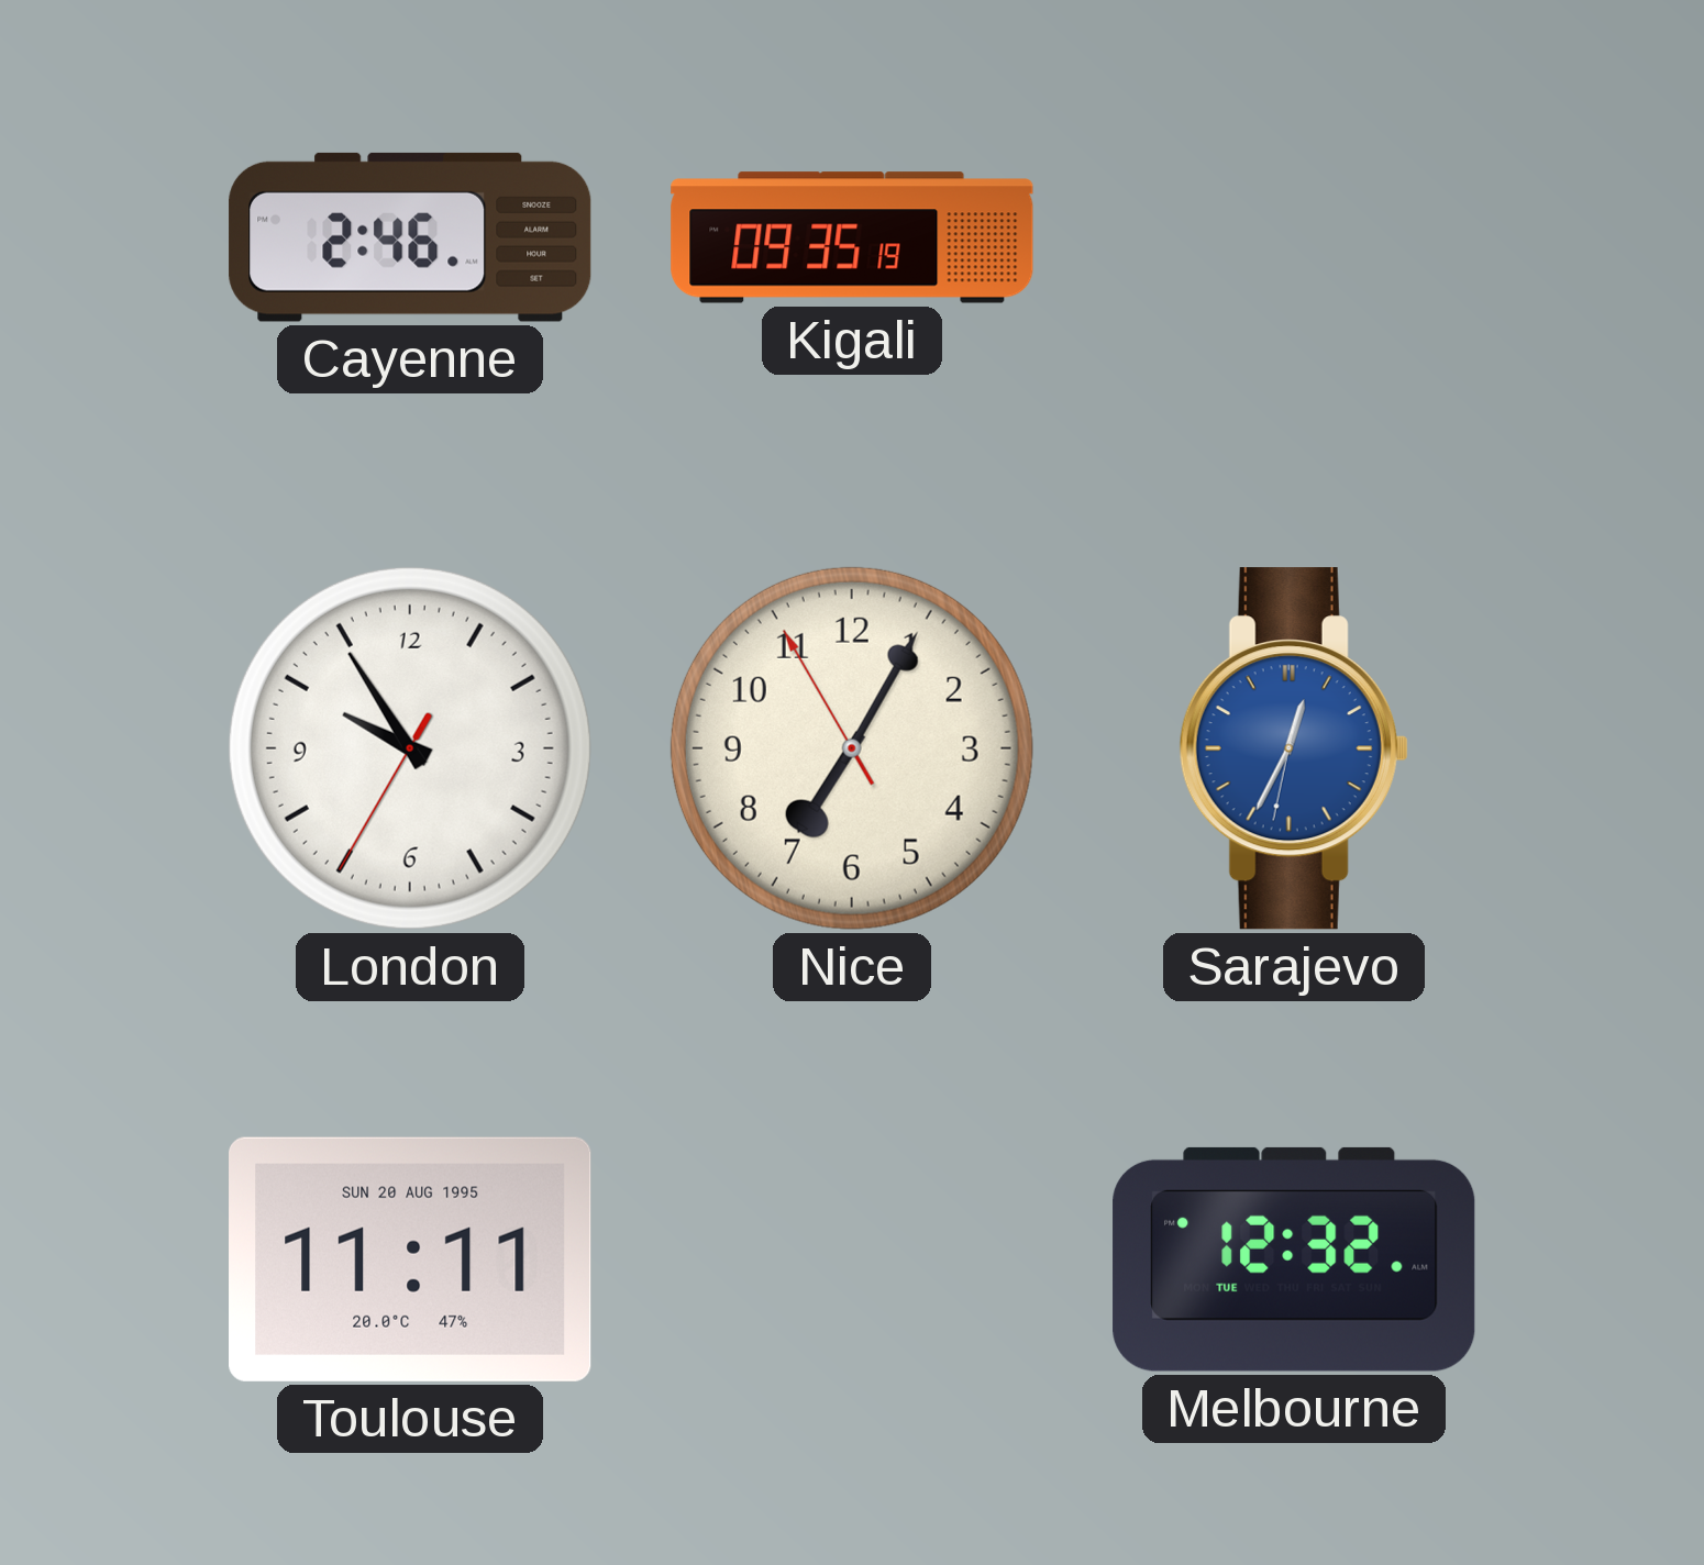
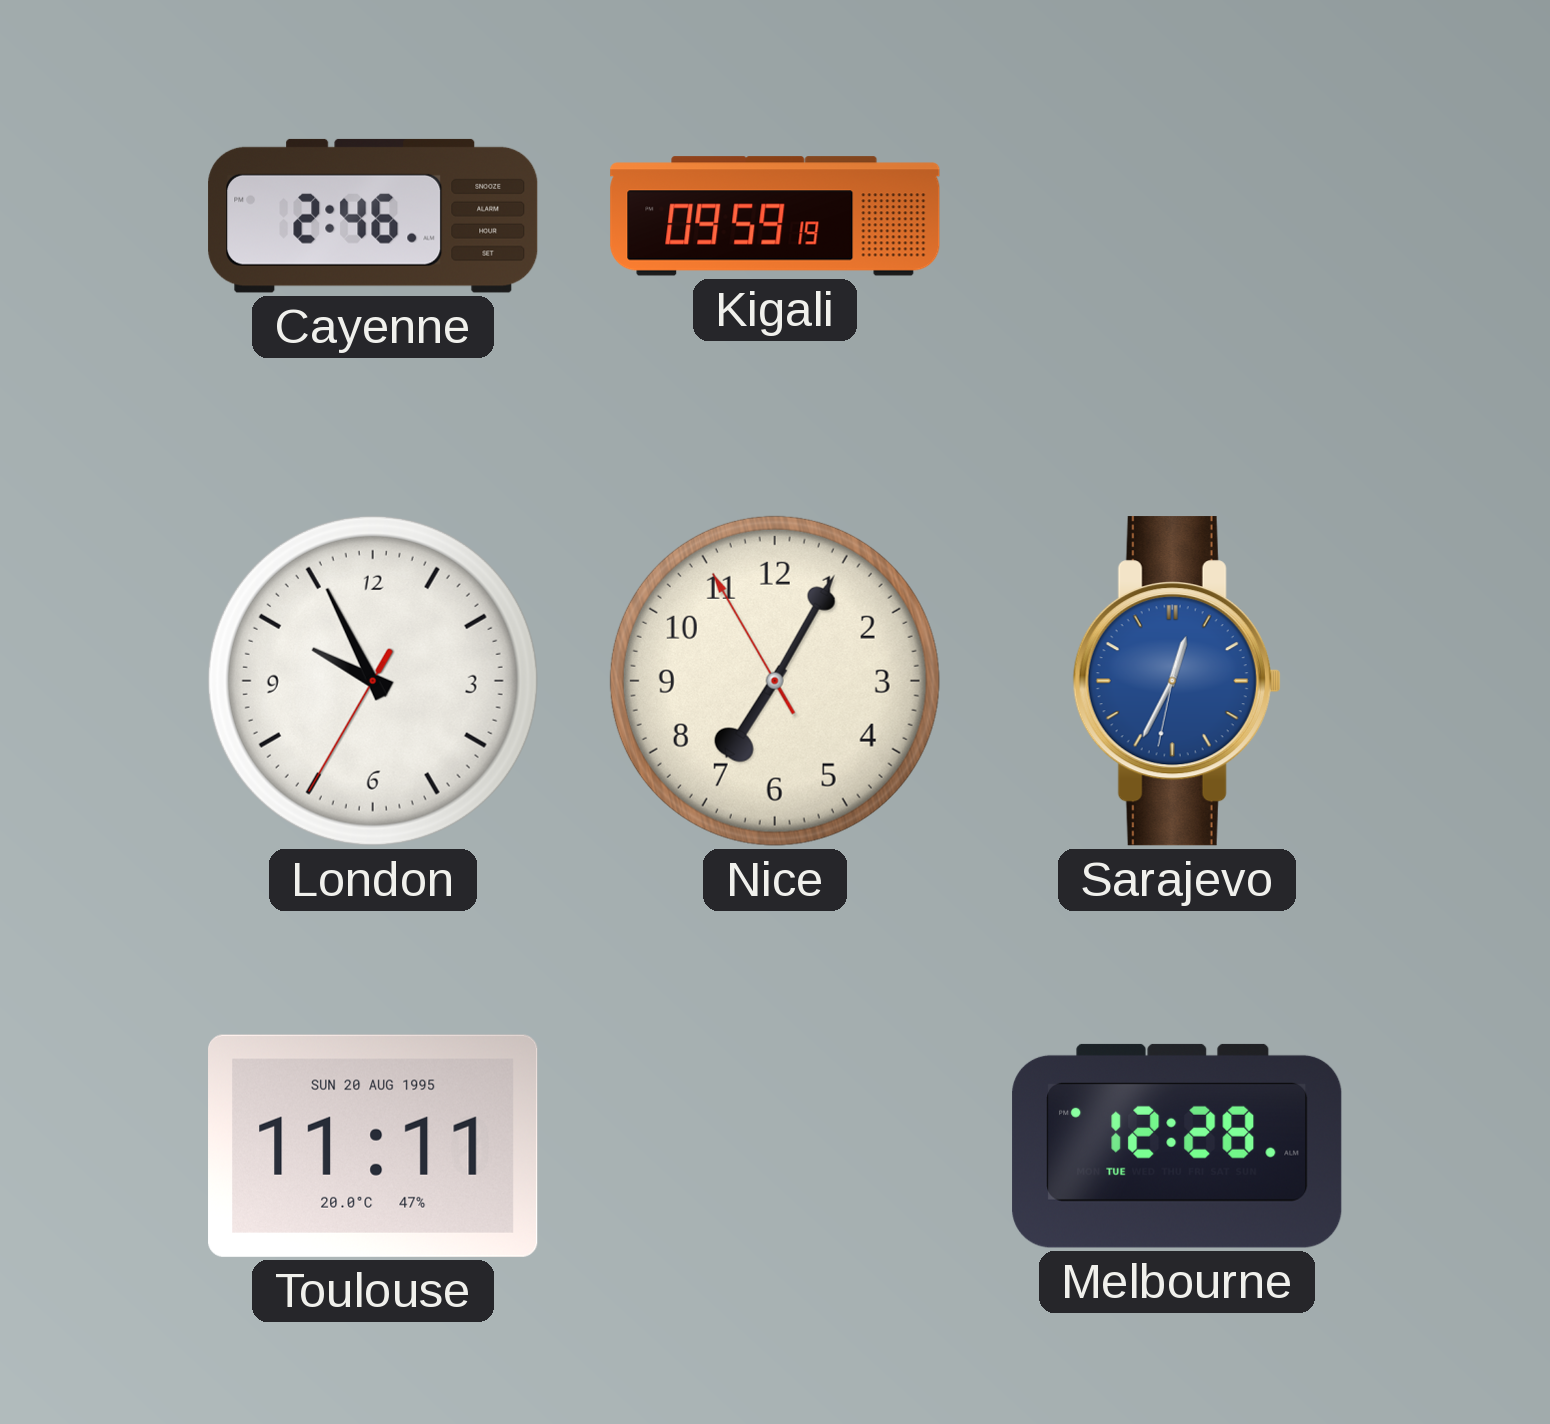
Kigali: 09:35 -> 09:59
London: 9:54 -> 9:55
Melbourne: 12:32 -> 12:28
